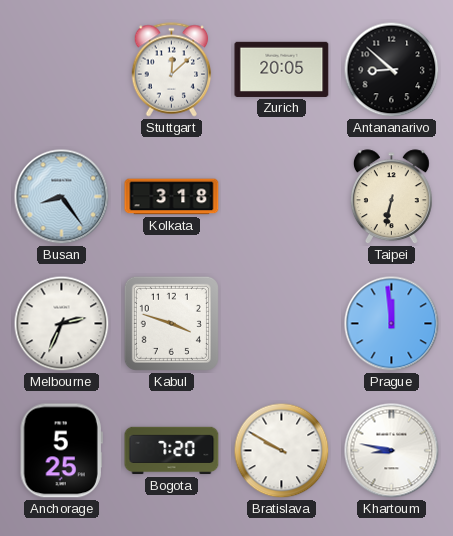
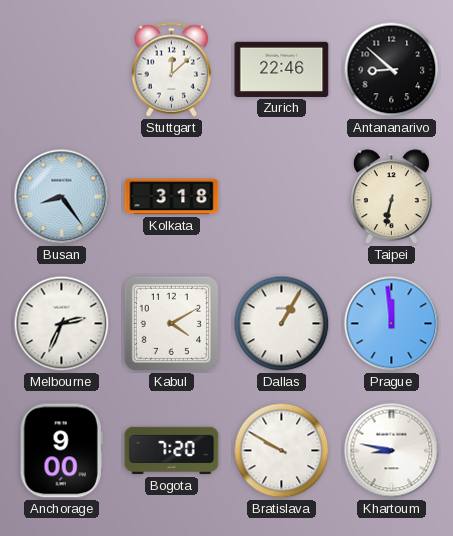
Zurich: 20:05 -> 22:46
Kabul: 3:48 -> 4:10
Dallas: none -> 1:05
Anchorage: 5:25 -> 9:00
